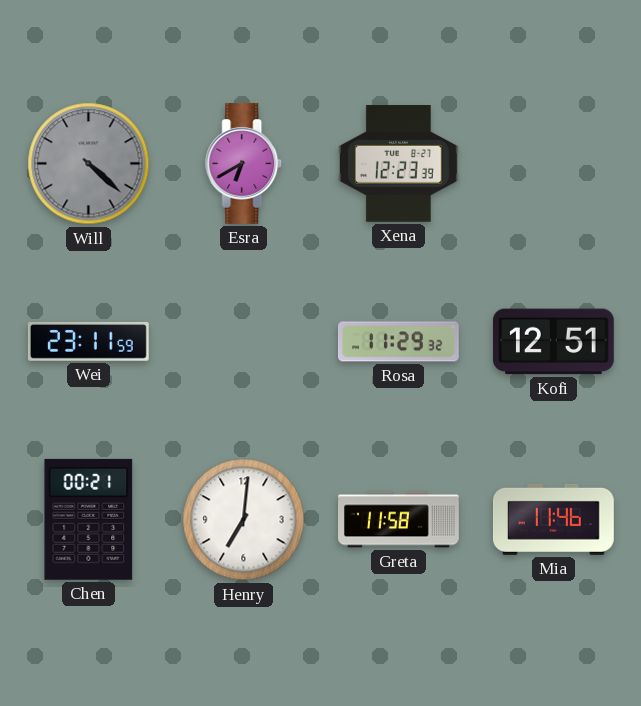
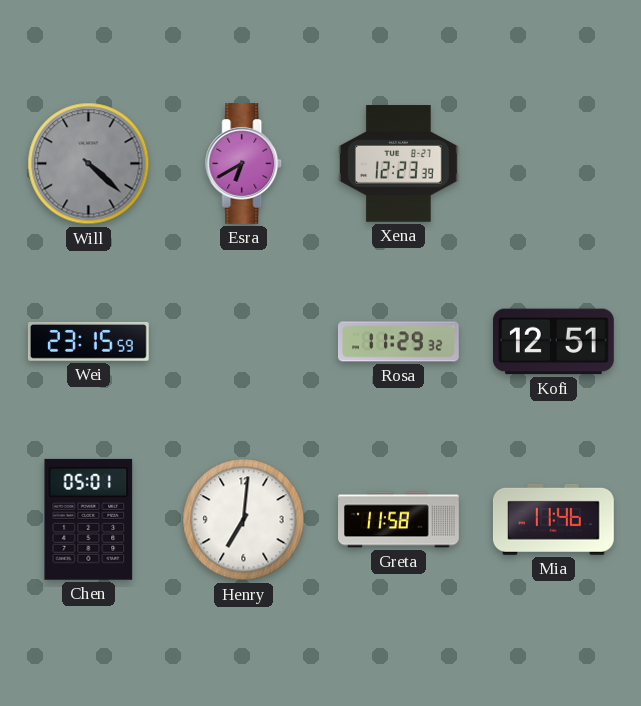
Wei: 23:11 -> 23:15
Chen: 00:21 -> 05:01
